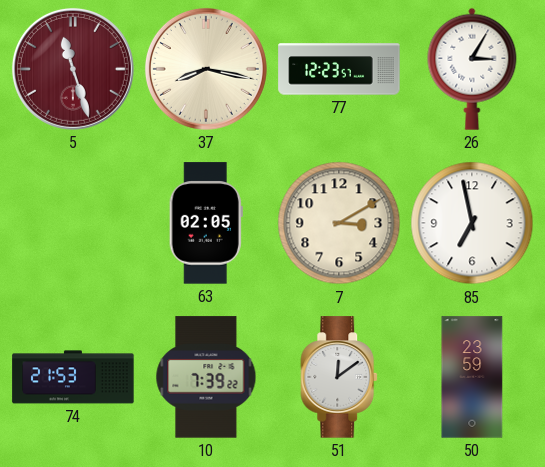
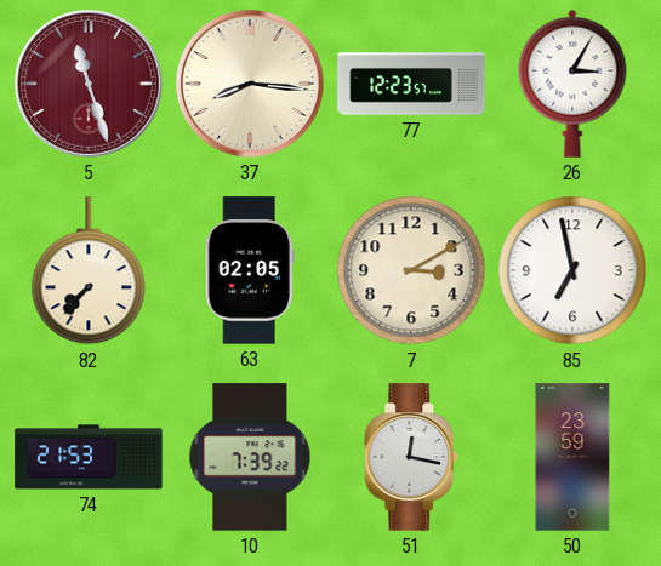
37: 8:17 -> 8:16
82: none -> 7:37
51: 12:09 -> 12:17
